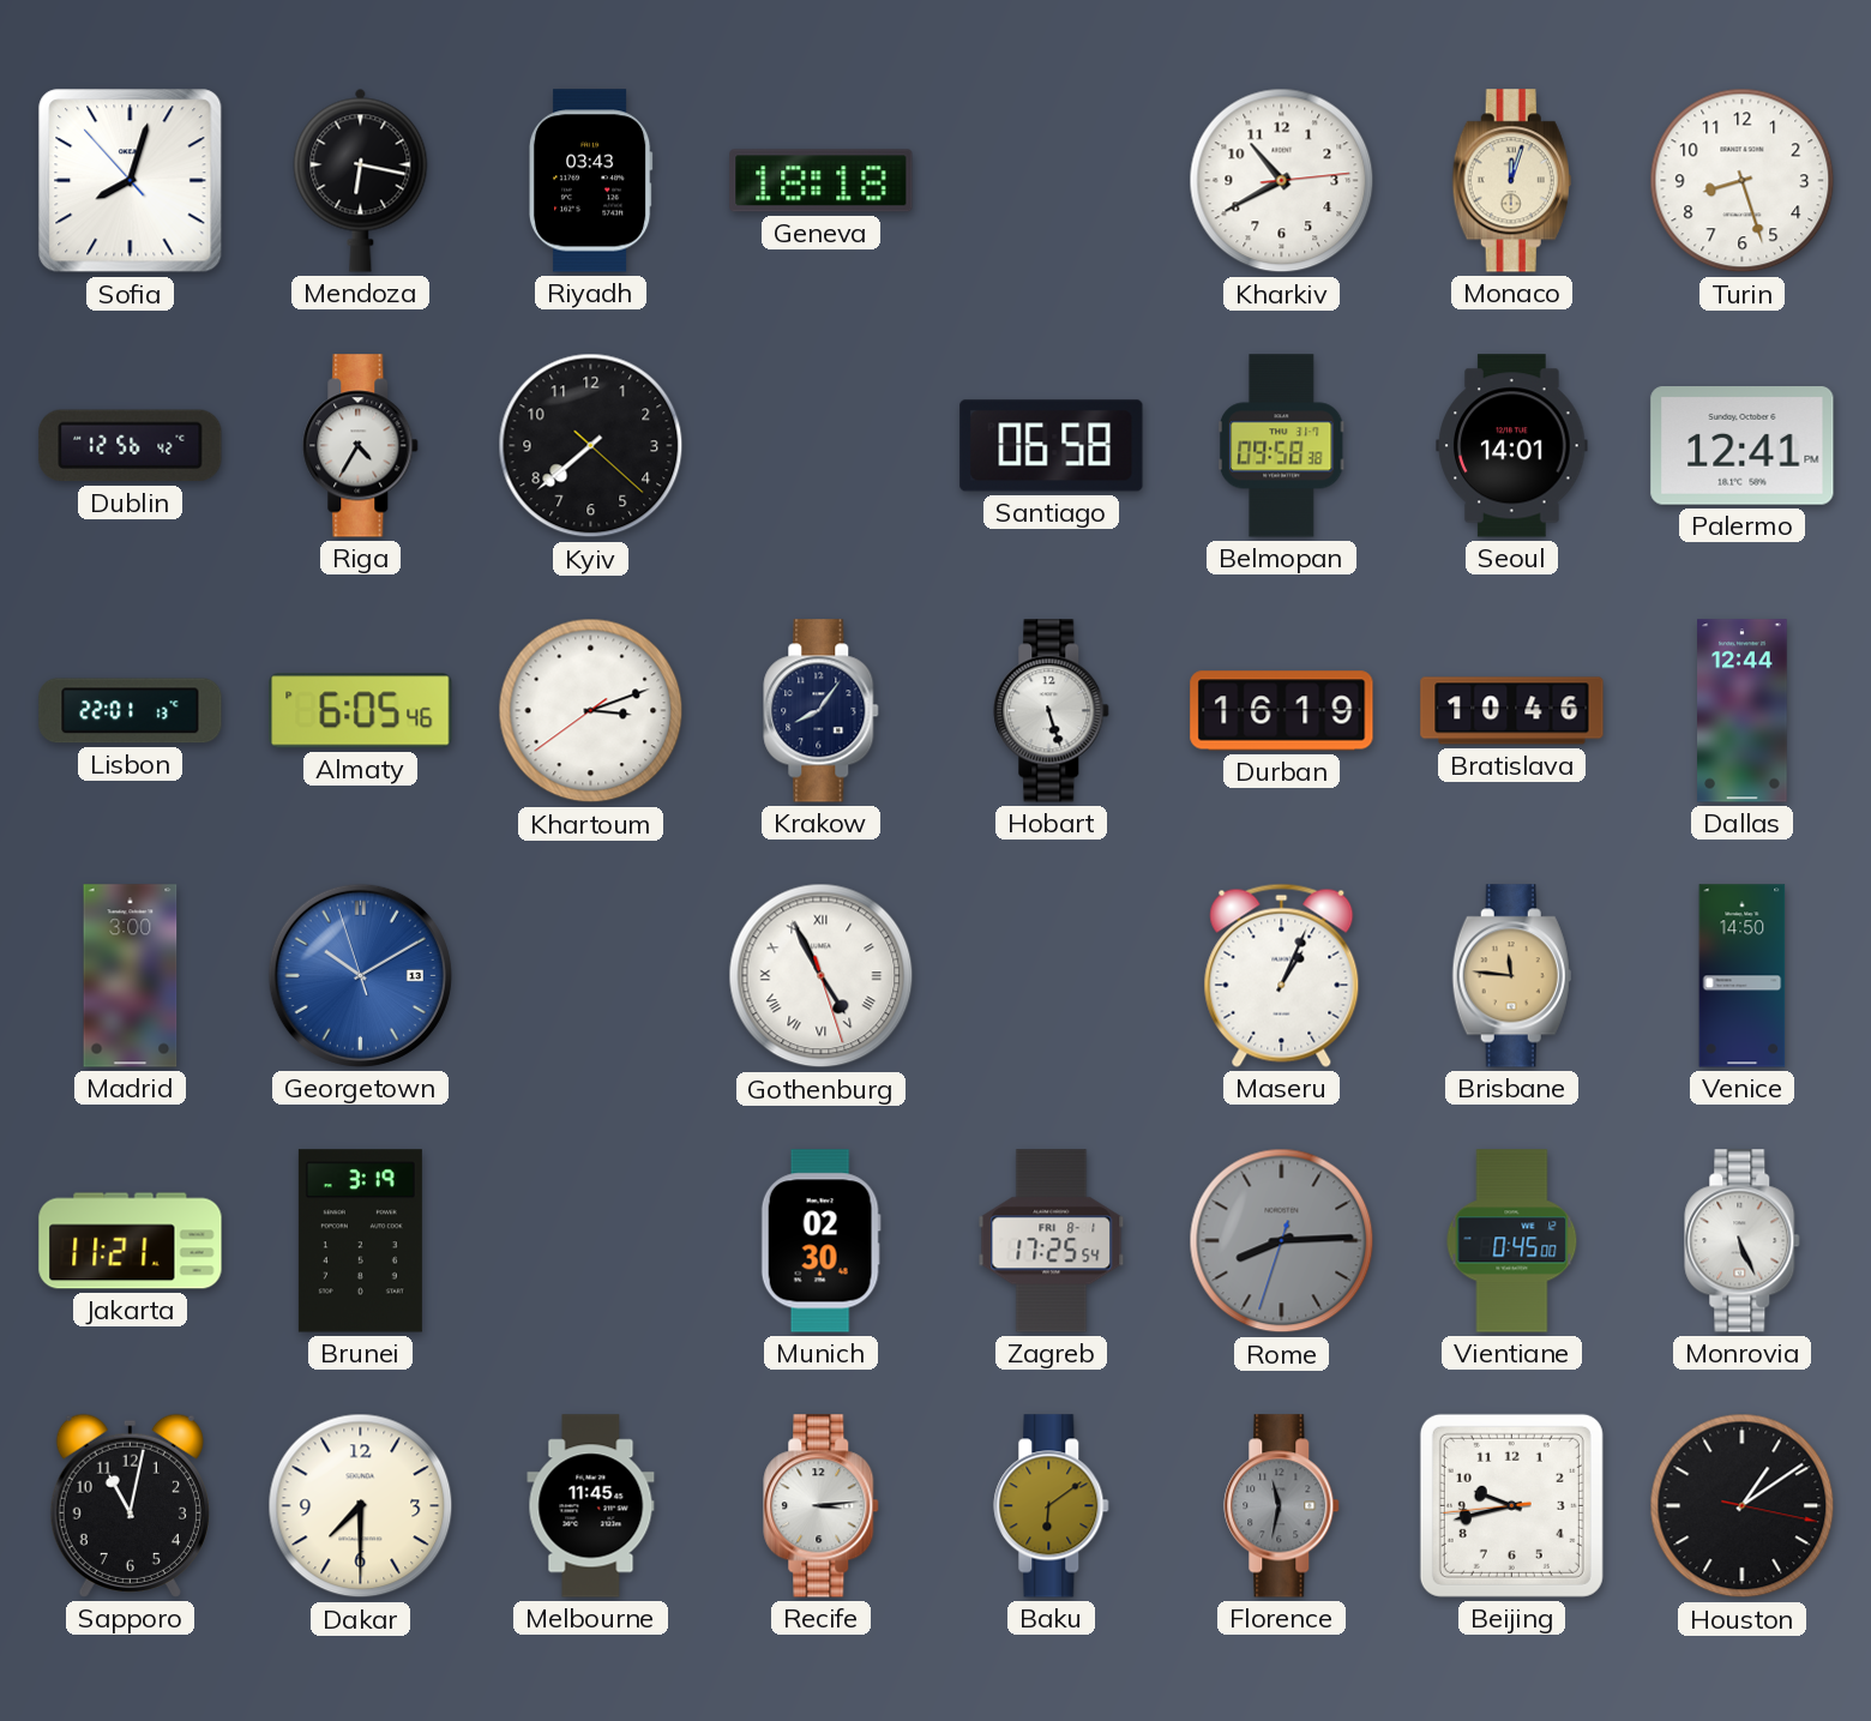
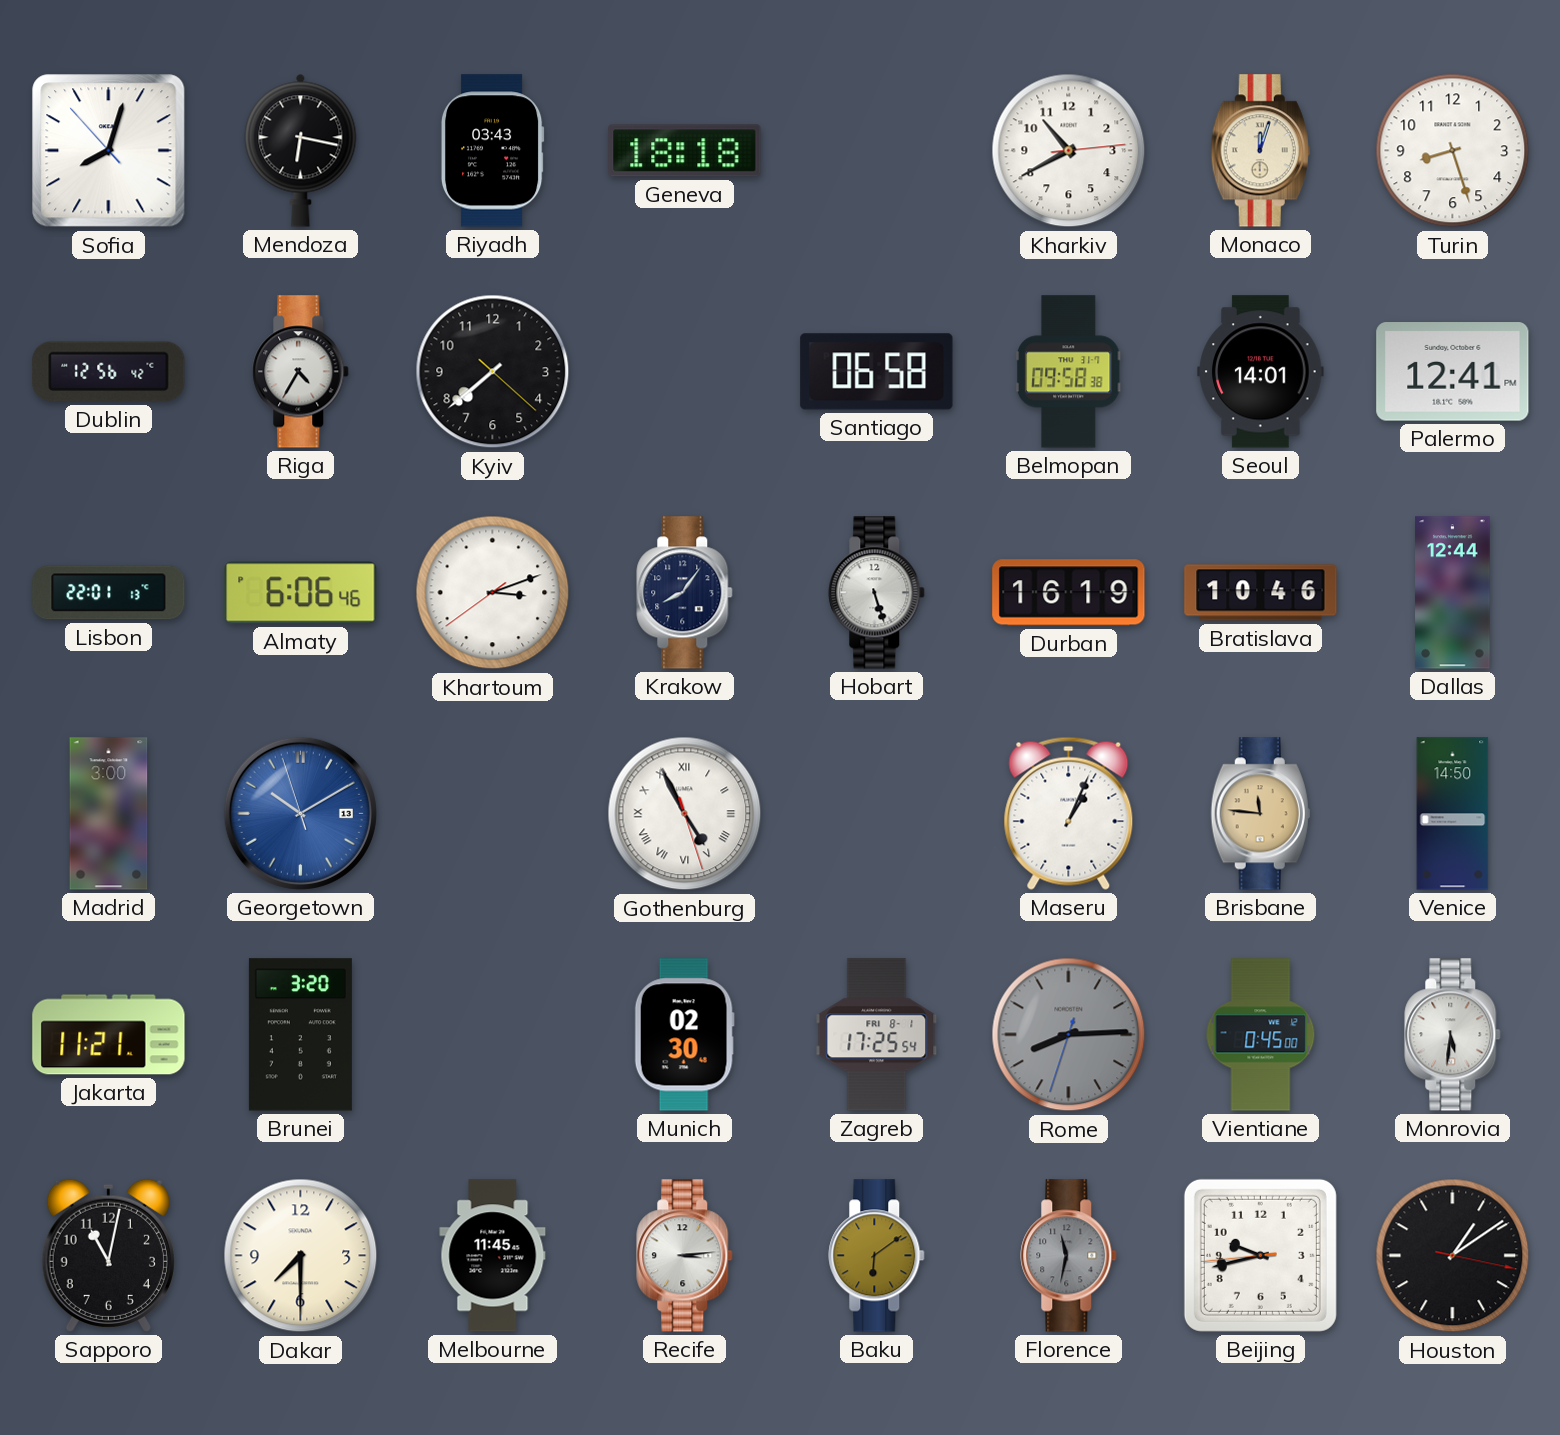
Almaty: 6:05 -> 6:06
Brunei: 3:19 -> 3:20
Monrovia: 5:26 -> 5:31
